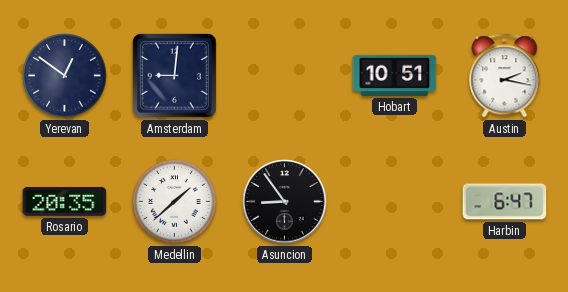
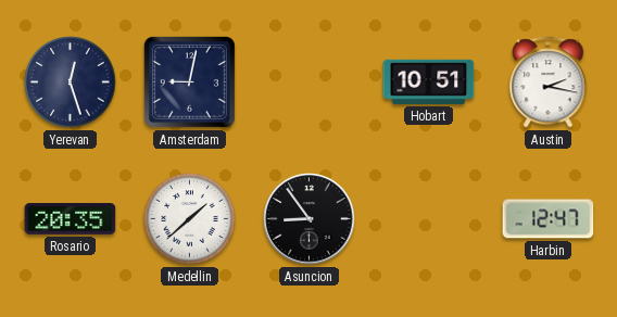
Yerevan: 12:51 -> 12:27
Amsterdam: 9:01 -> 9:02
Harbin: 6:47 -> 12:47
